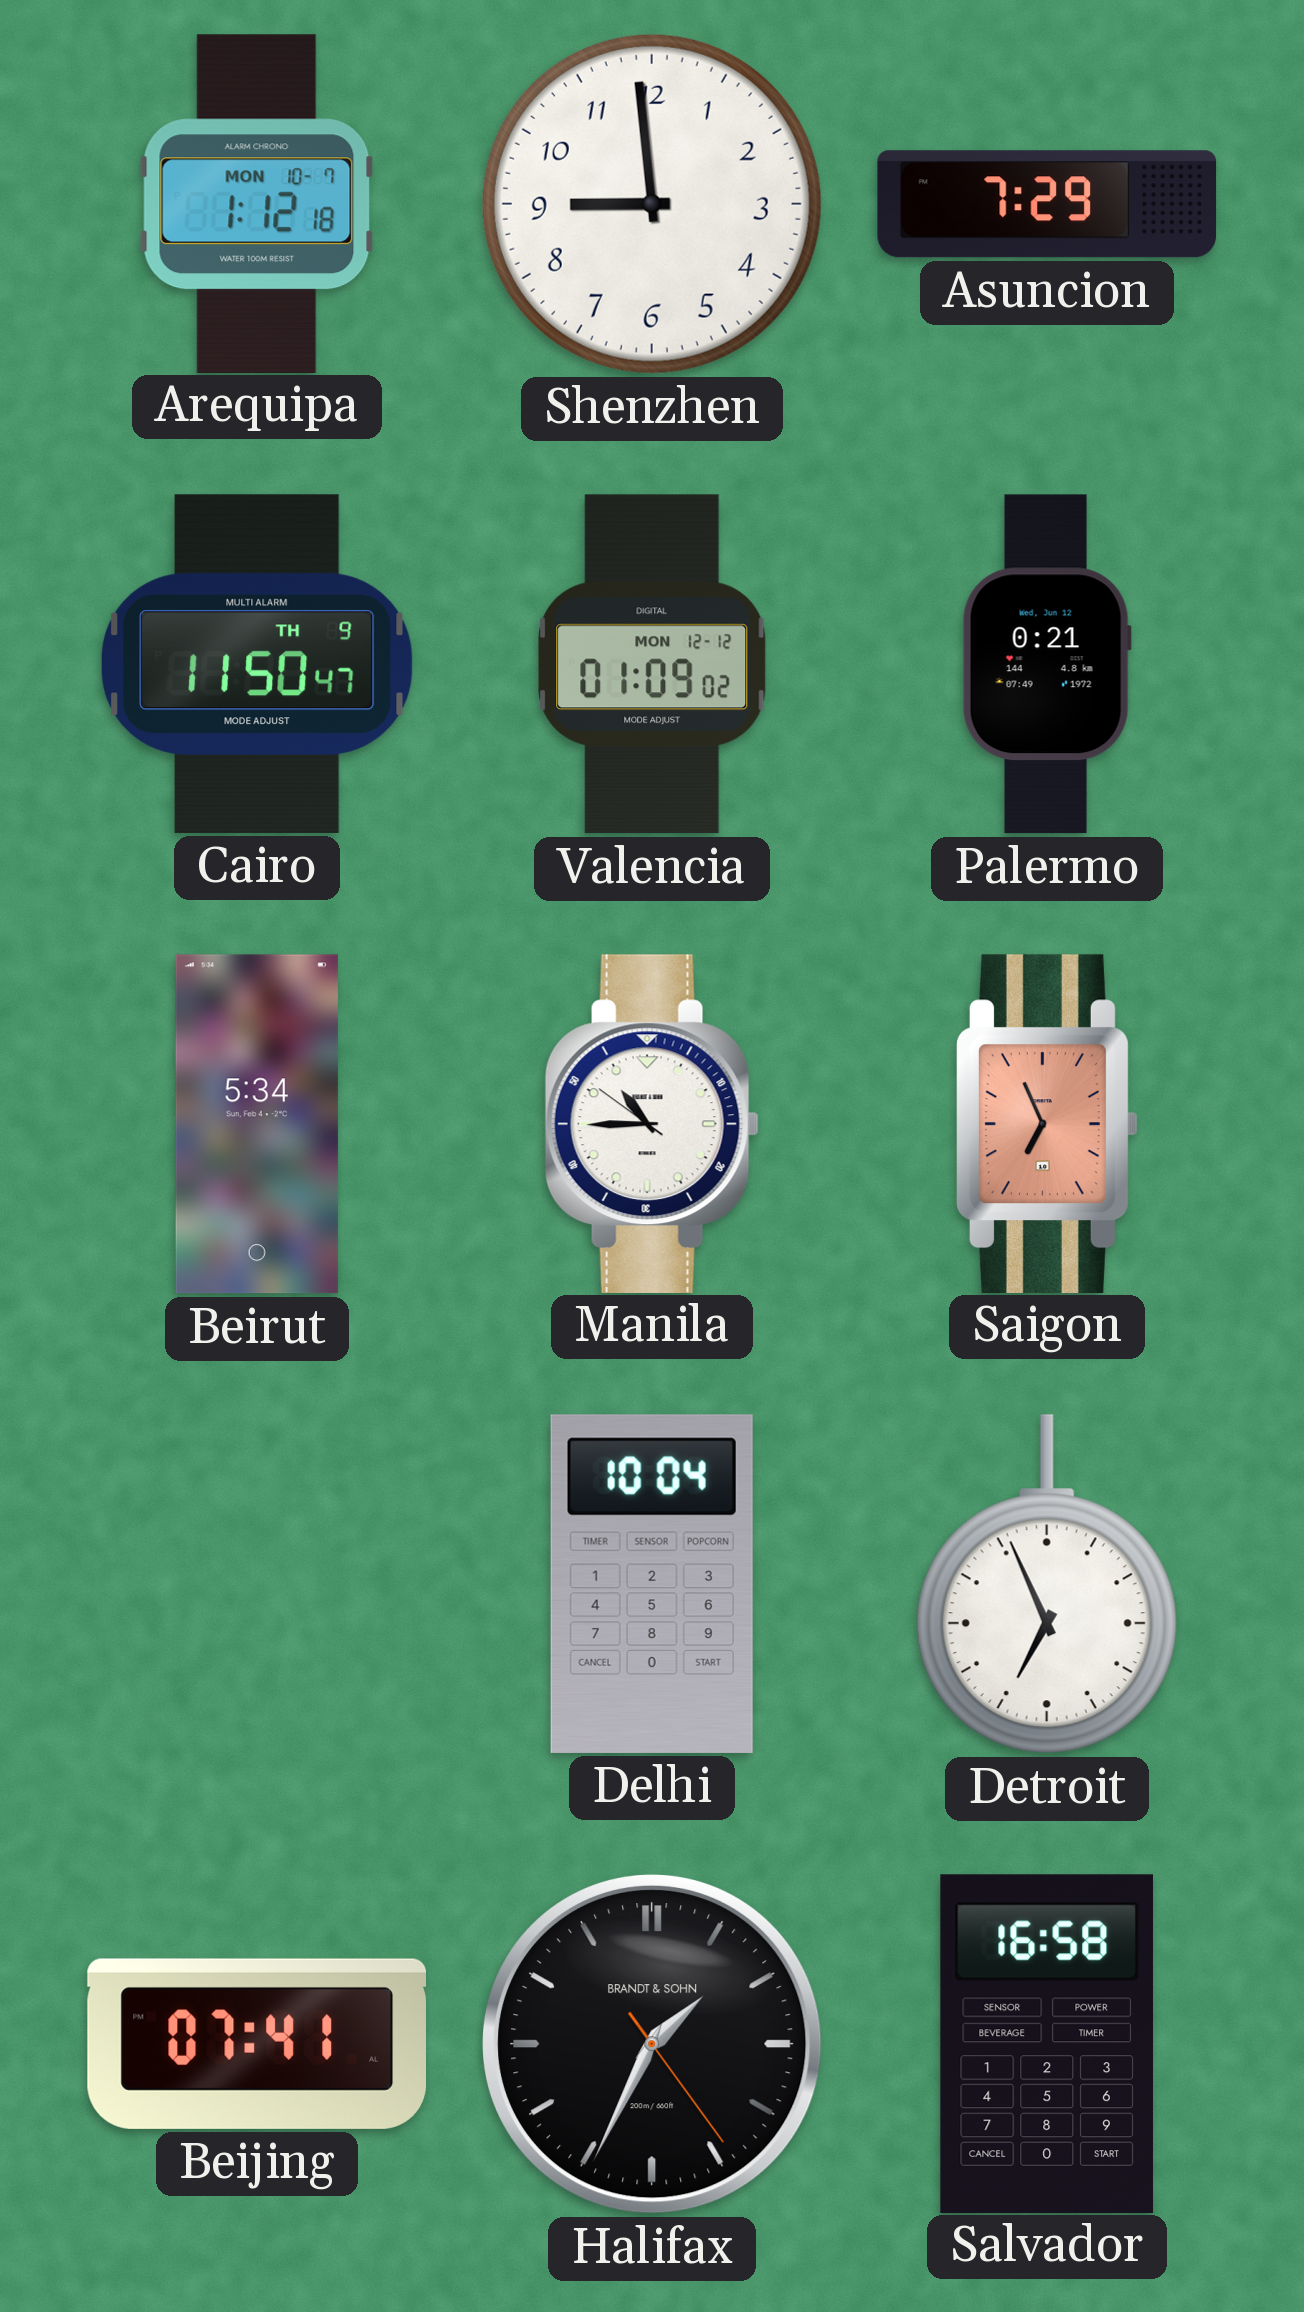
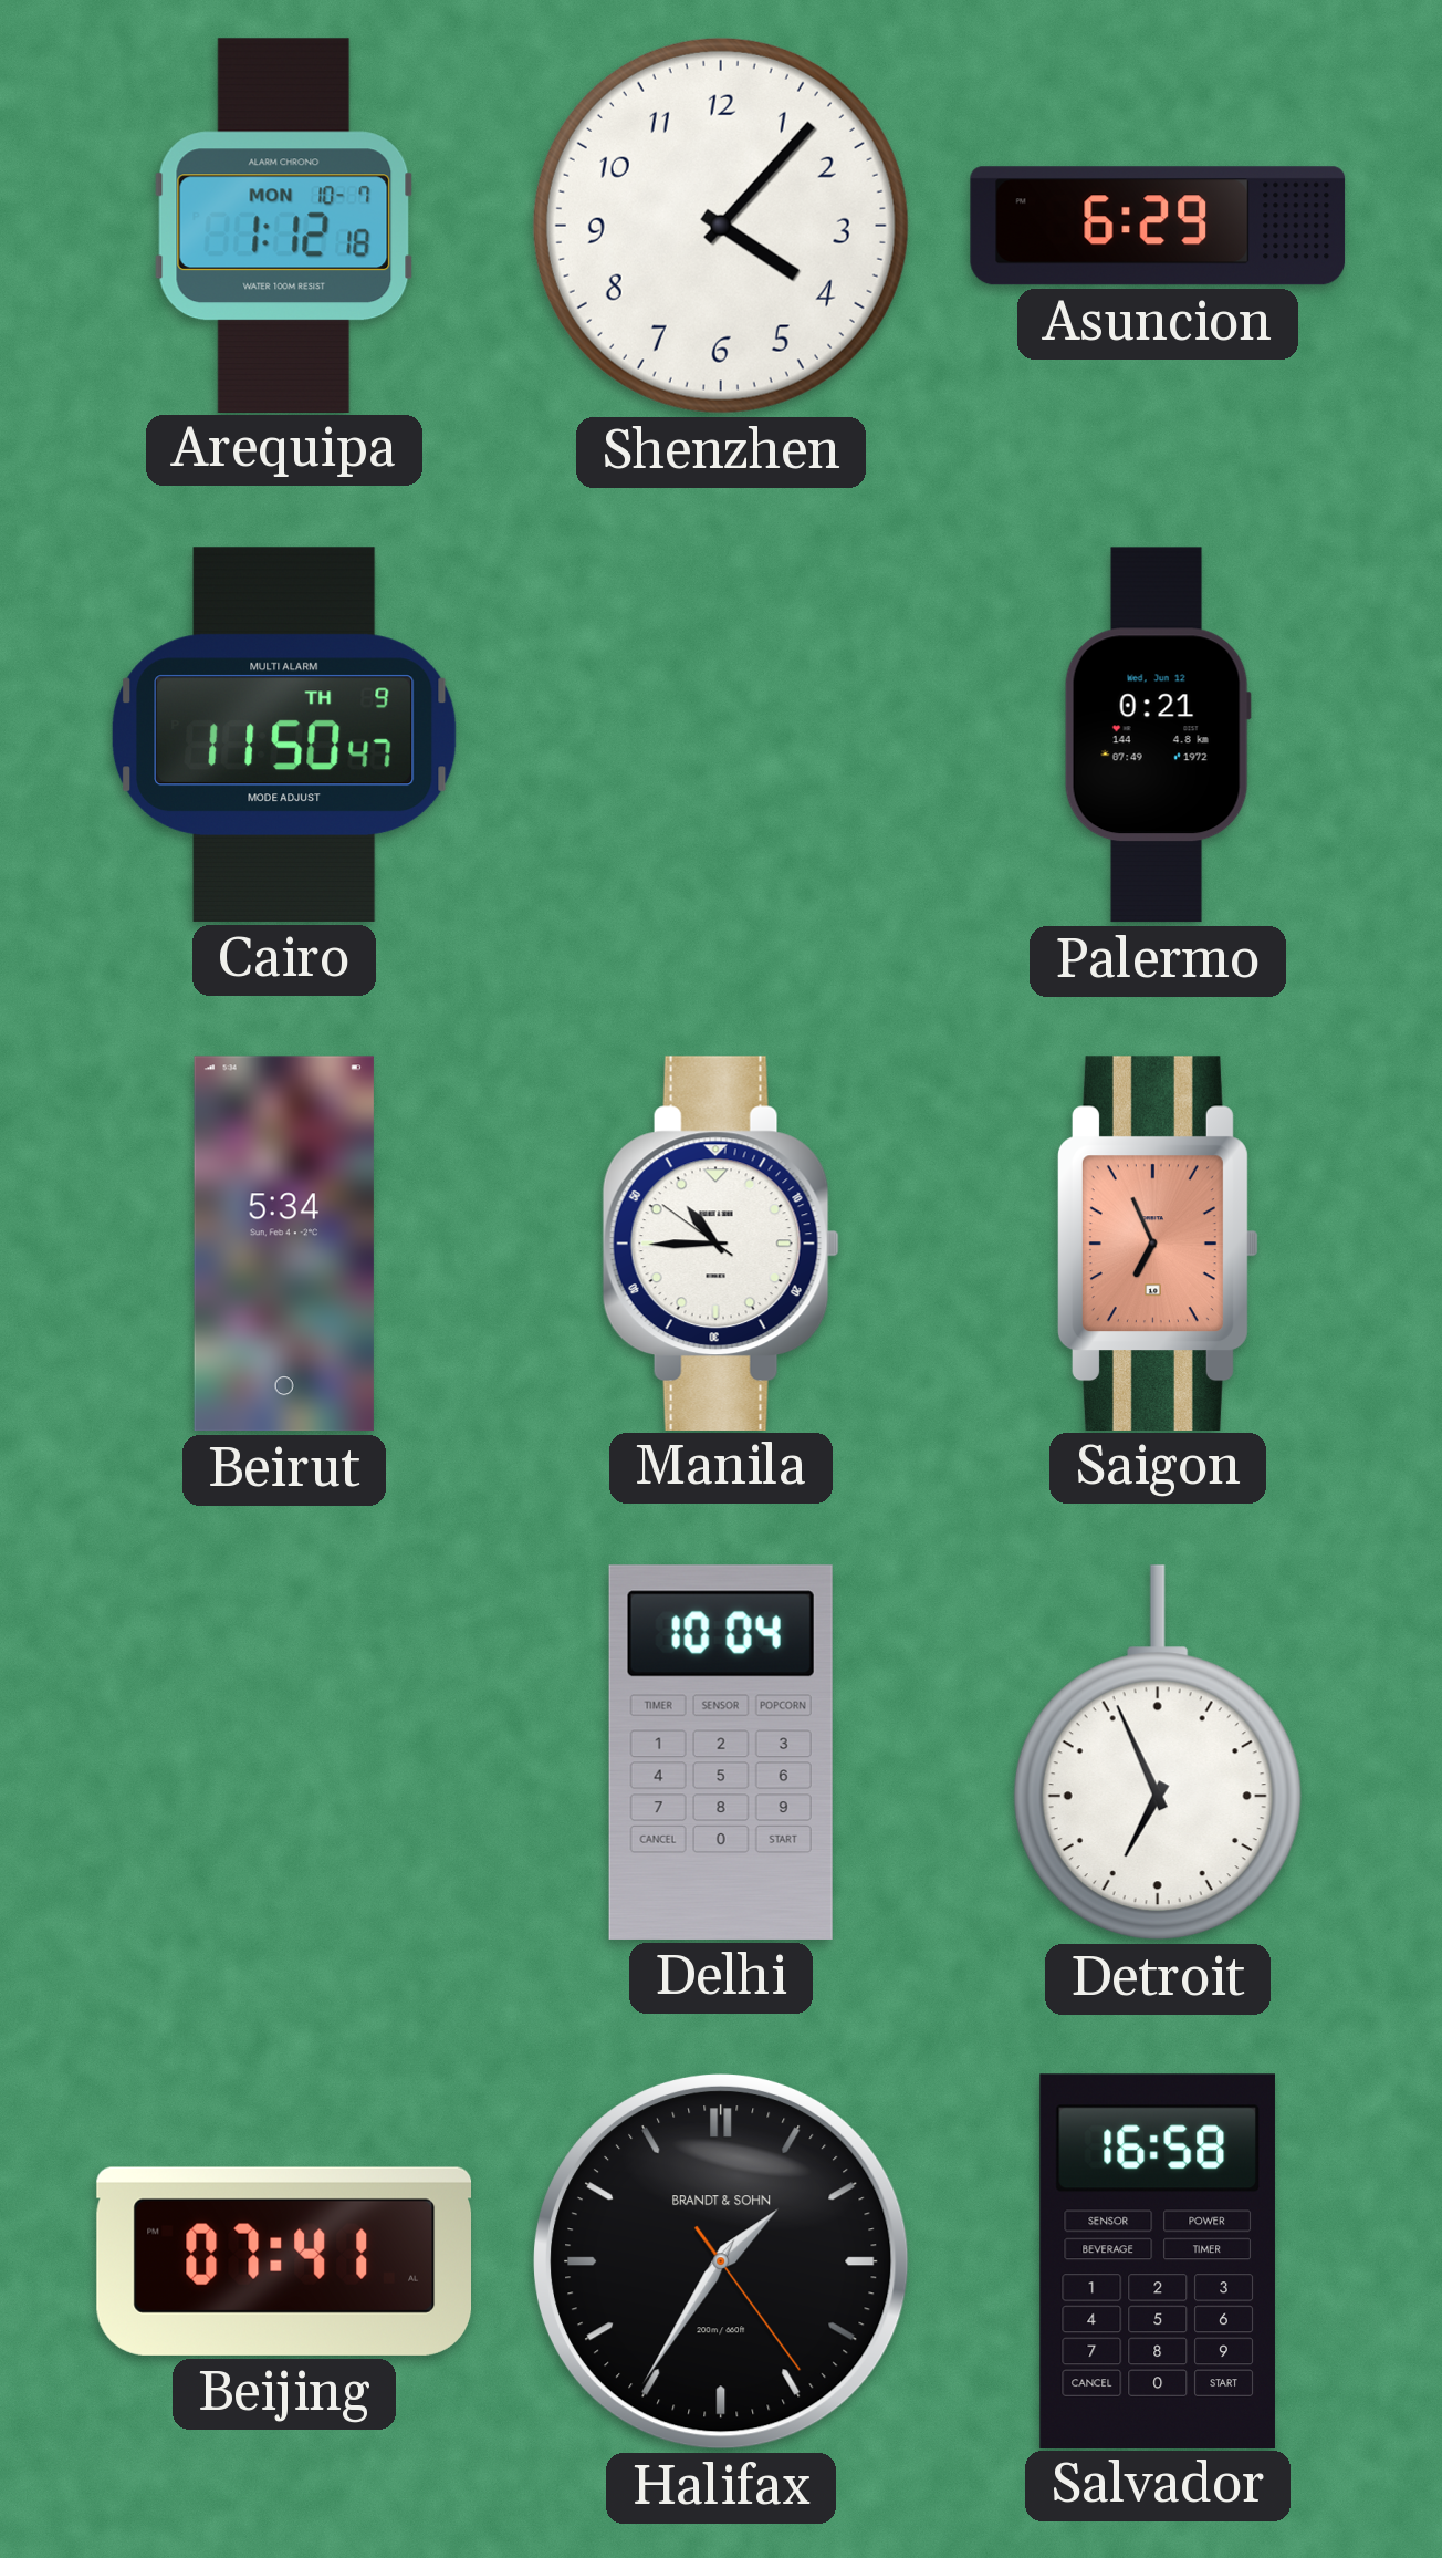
Shenzhen: 8:59 -> 4:07
Asuncion: 7:29 -> 6:29
Valencia: 01:09 -> none
Halifax: 1:34 -> 1:35
